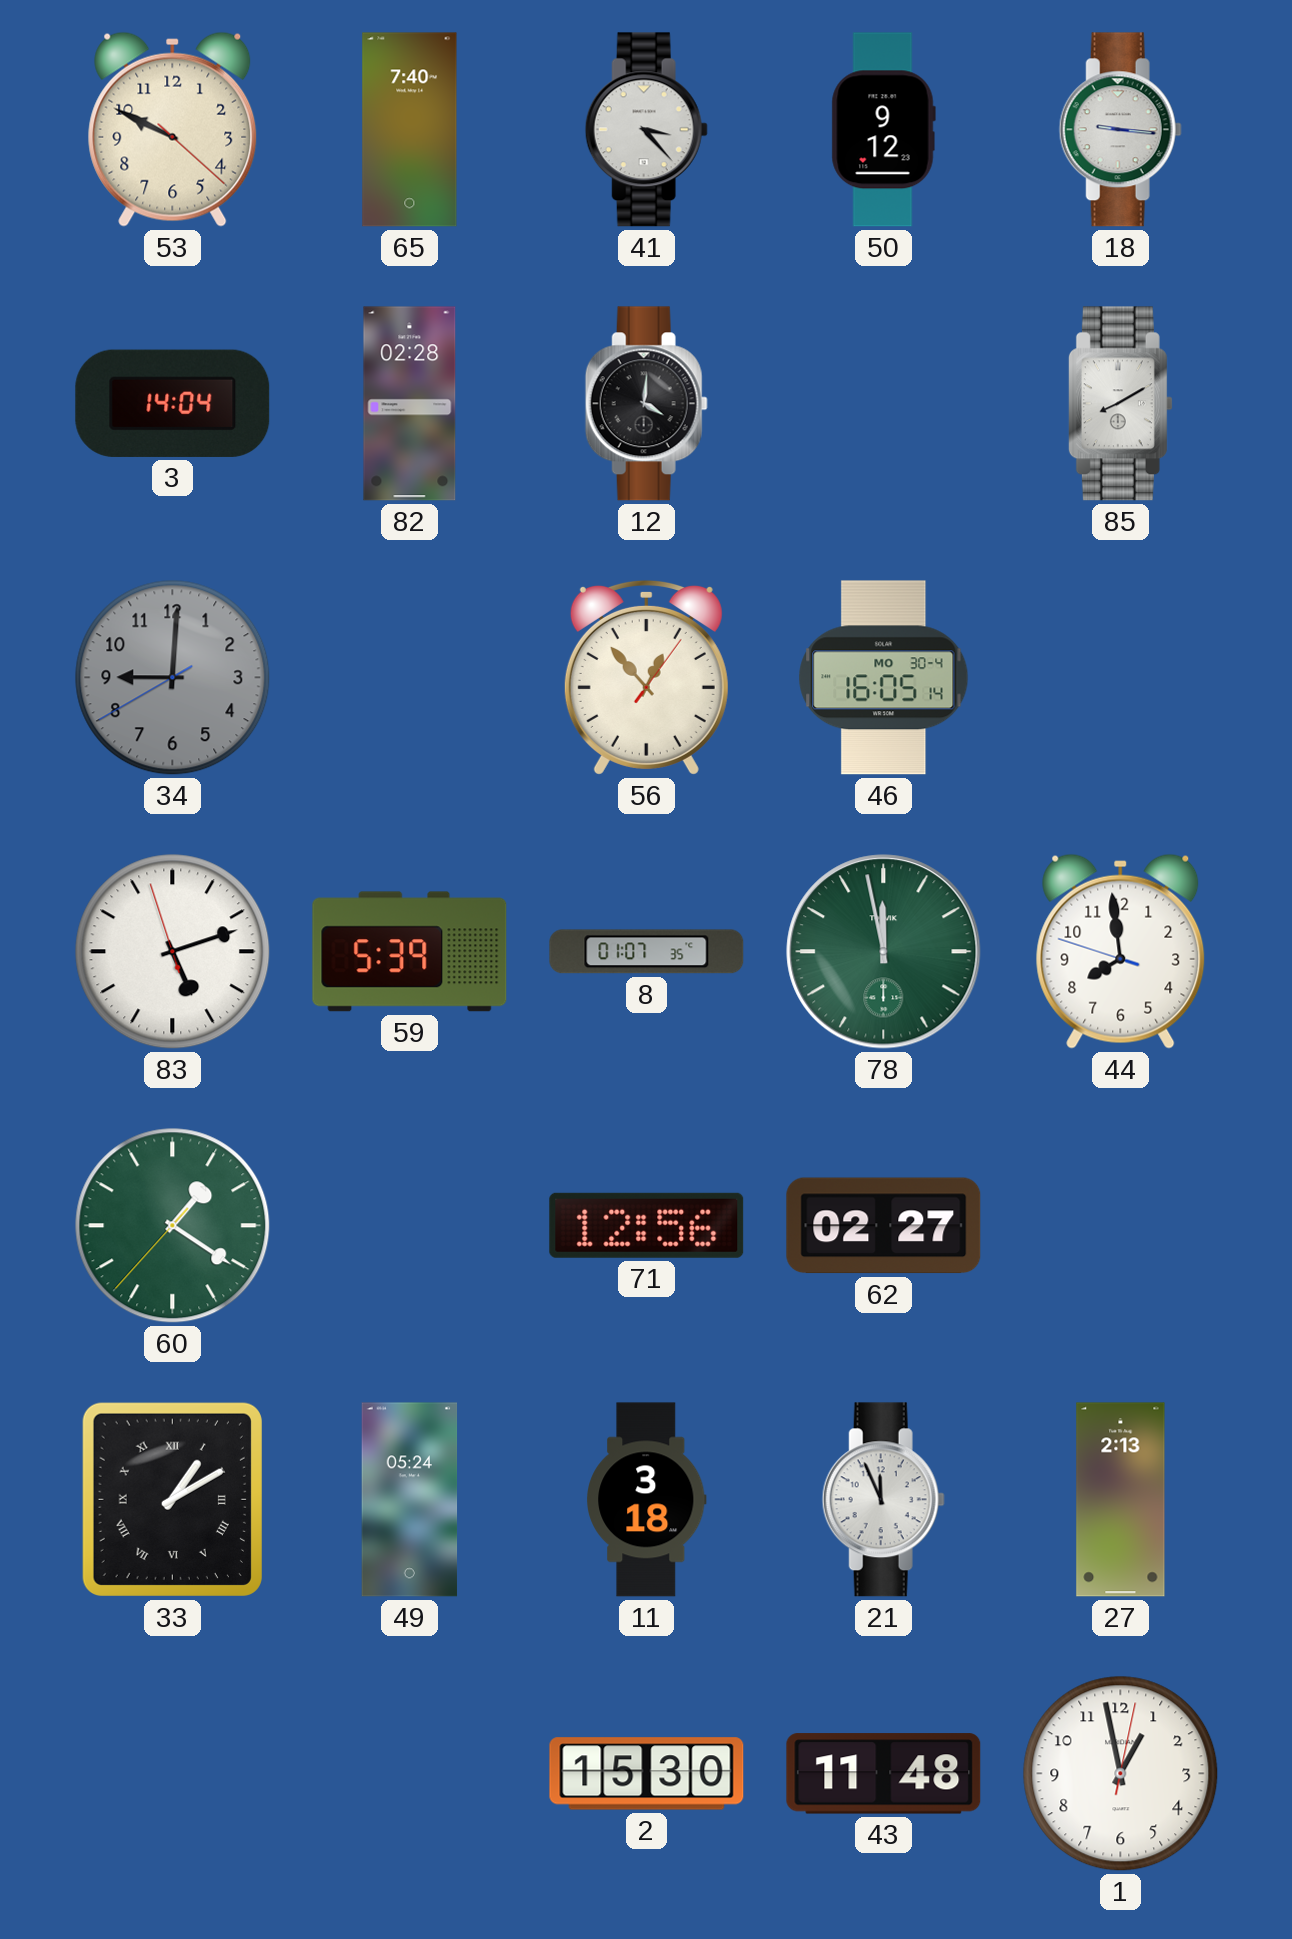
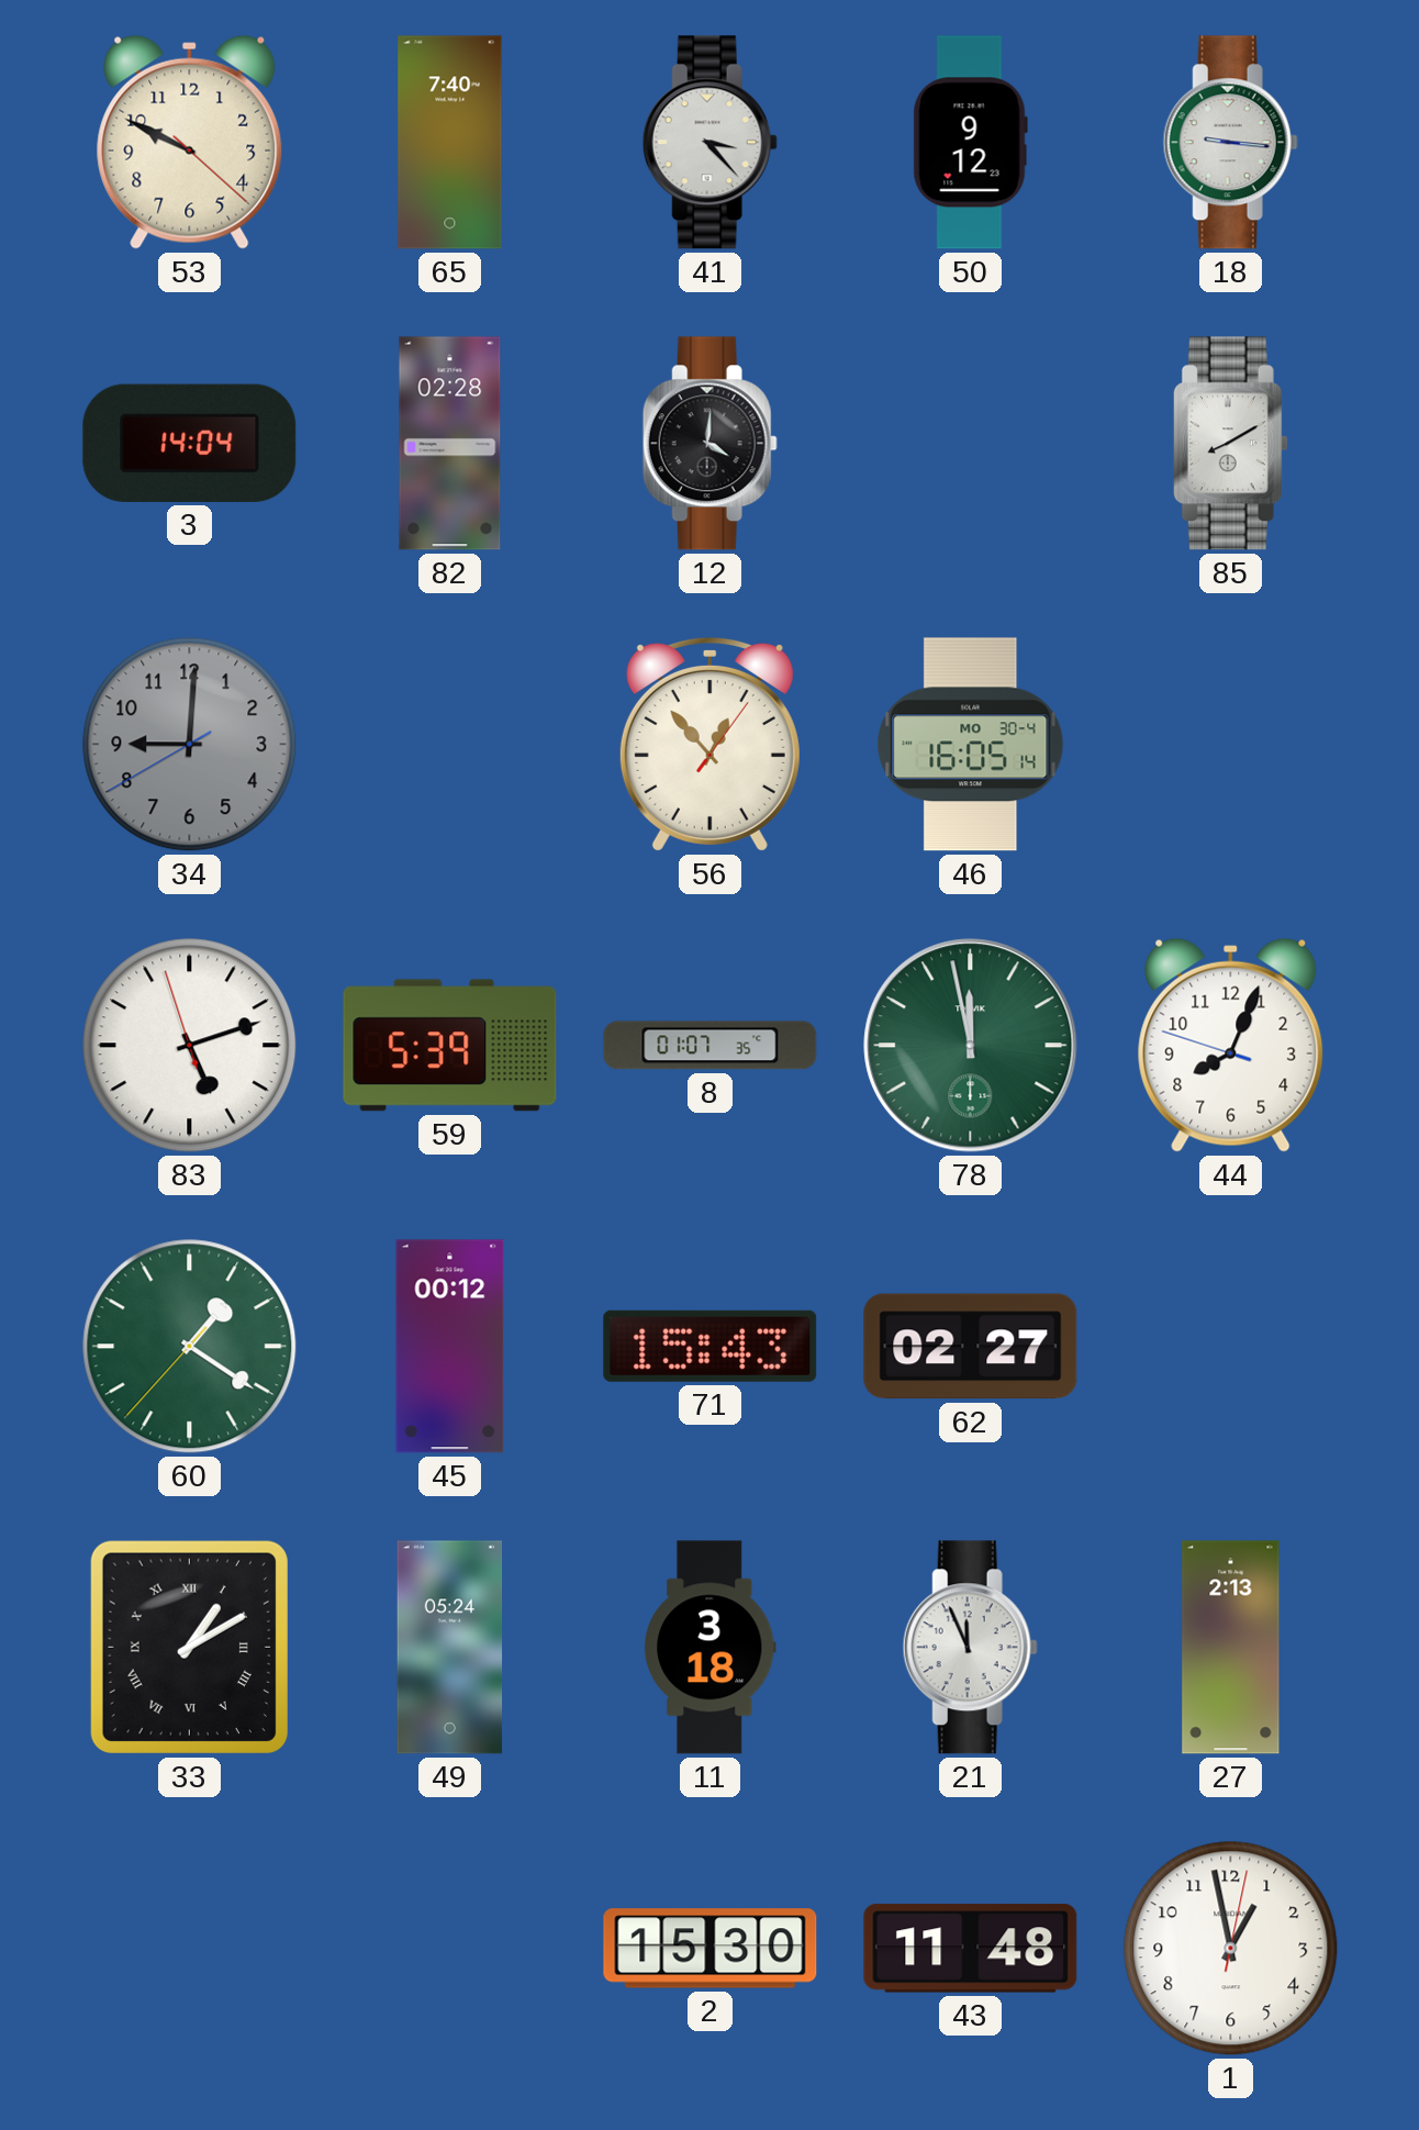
44: 7:58 -> 8:03
45: none -> 00:12
71: 12:56 -> 15:43
